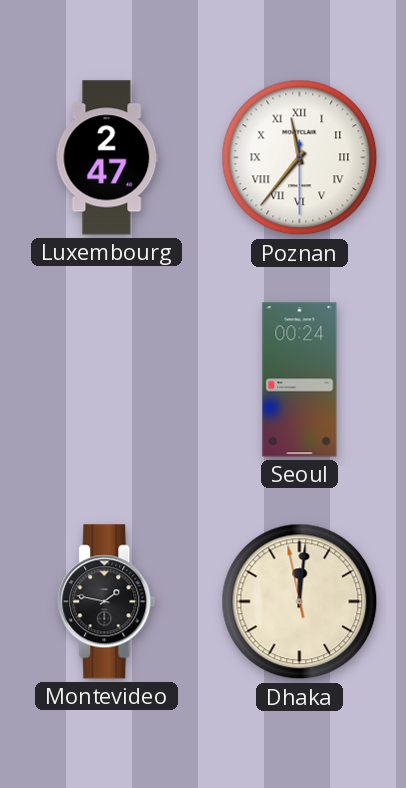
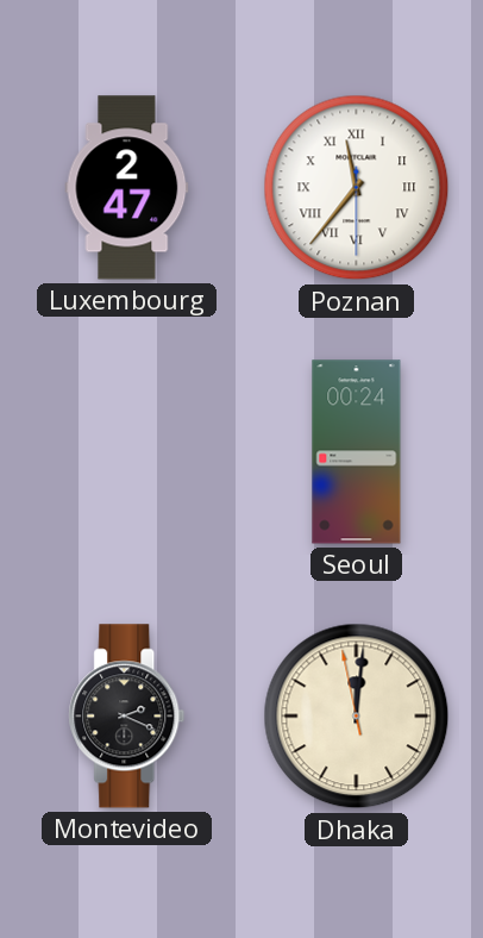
Montevideo: 1:47 -> 2:19
